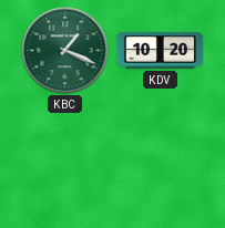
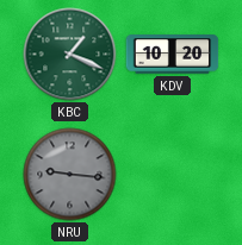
NRU: none -> 9:16
